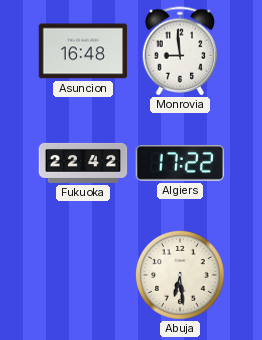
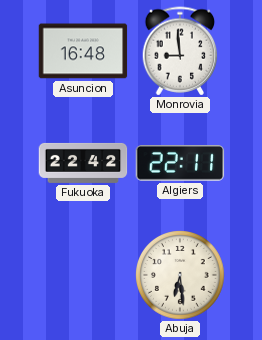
Algiers: 17:22 -> 22:11
